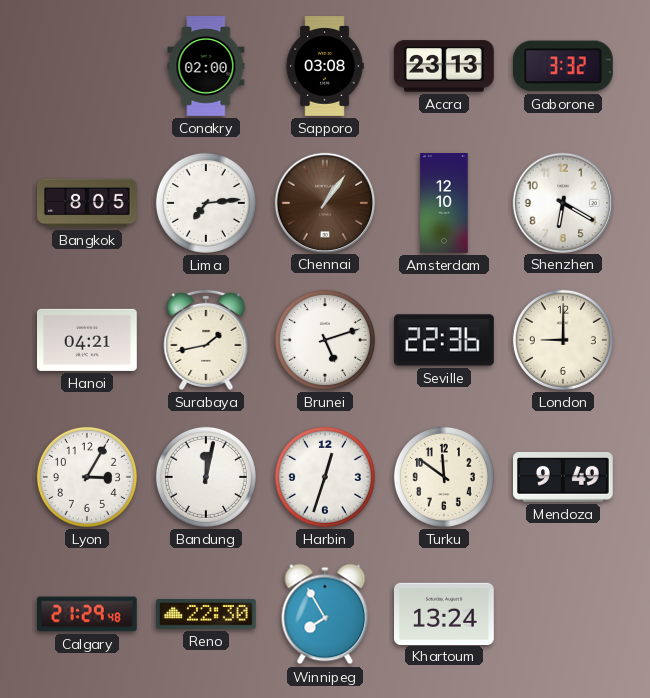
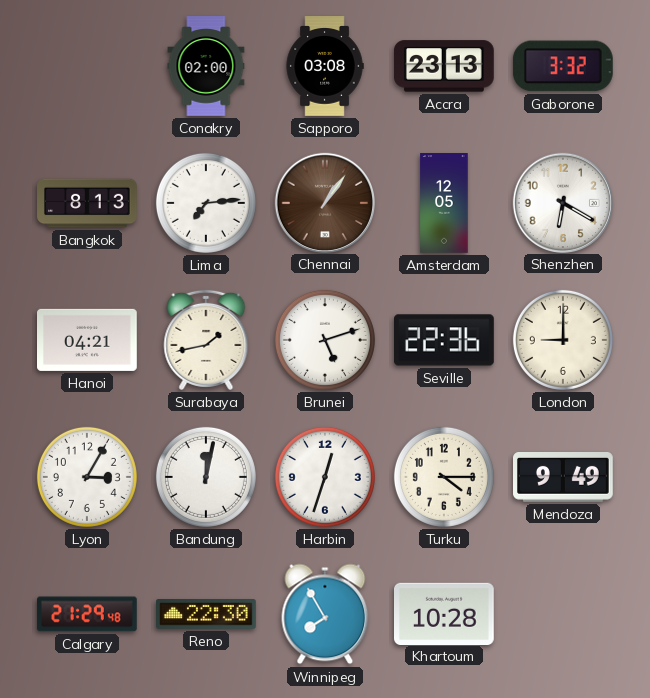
Bangkok: 8:05 -> 8:13
Amsterdam: 12:10 -> 12:05
Turku: 11:51 -> 4:15
Khartoum: 13:24 -> 10:28
